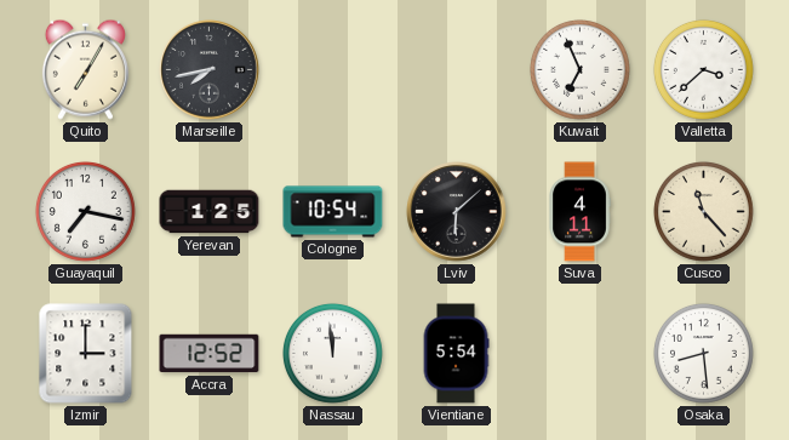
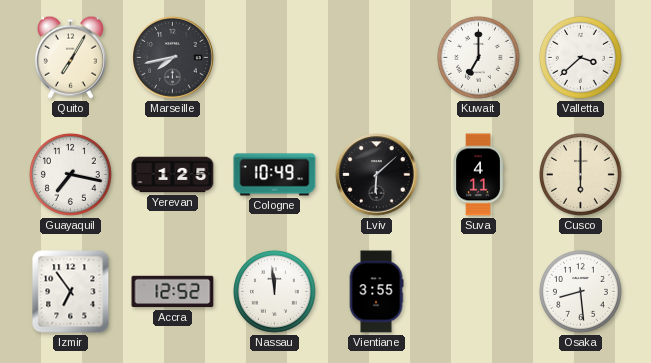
Kuwait: 6:56 -> 7:00
Cologne: 10:54 -> 10:49
Cusco: 11:23 -> 6:00
Izmir: 3:00 -> 6:54
Vientiane: 5:54 -> 3:55
